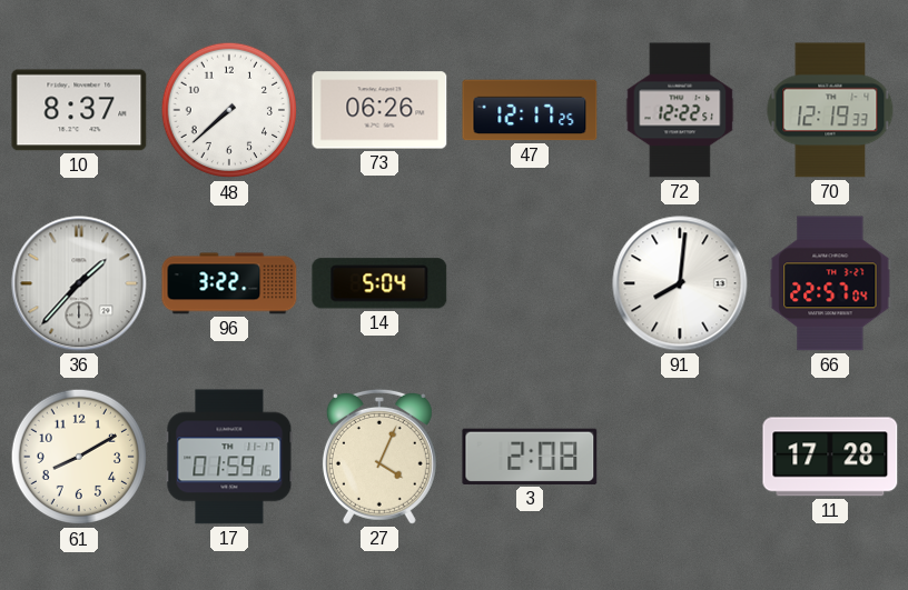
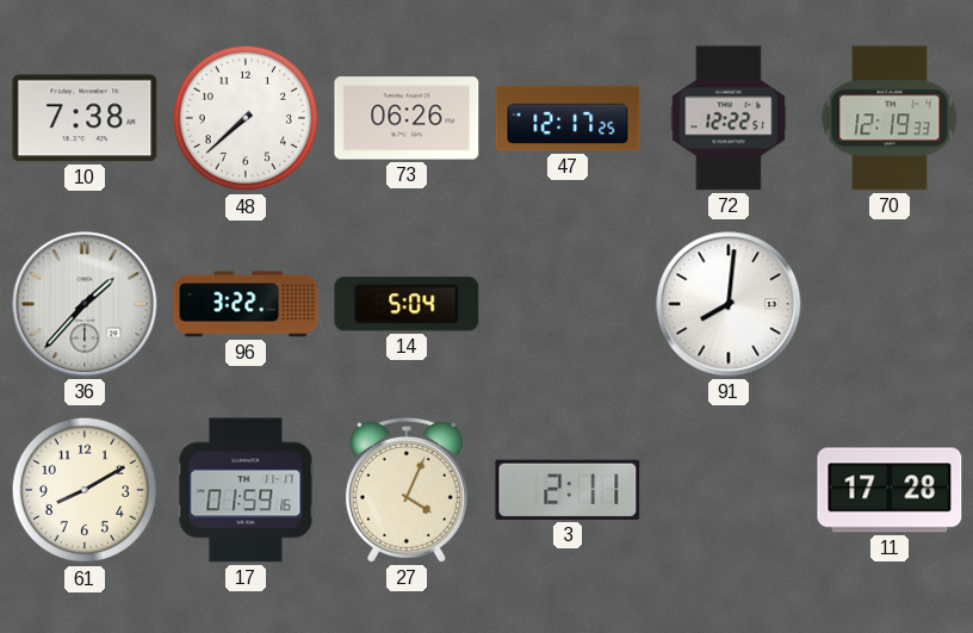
10: 8:37 -> 7:38
66: 22:57 -> none
3: 2:08 -> 2:11
